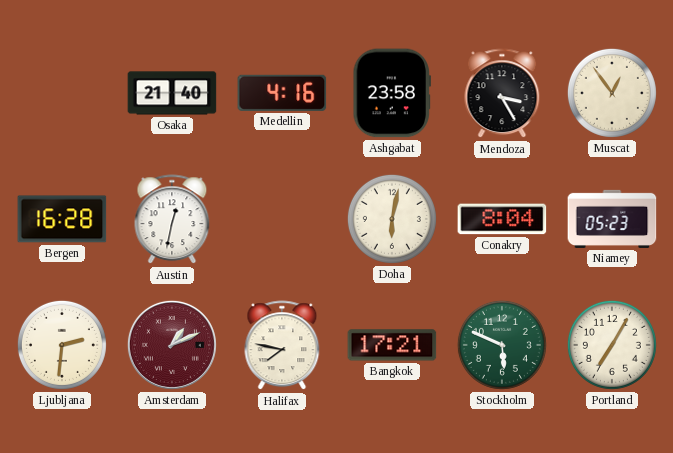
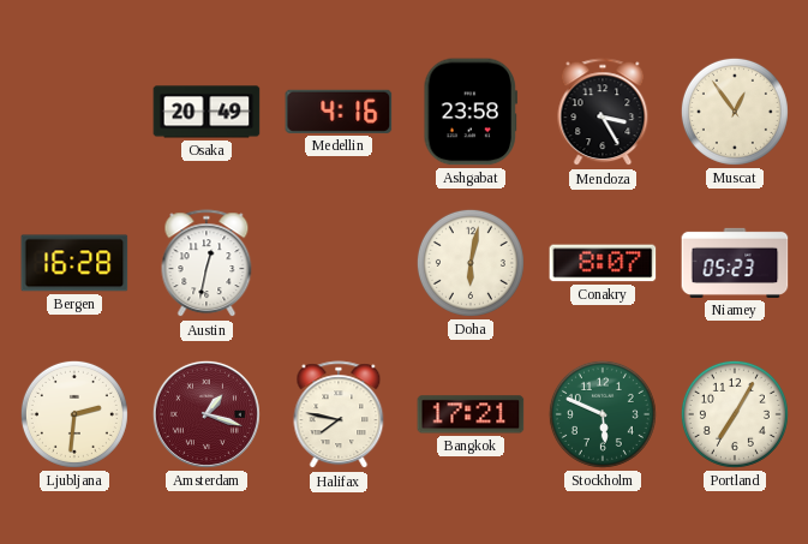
Osaka: 21:40 -> 20:49
Conakry: 8:04 -> 8:07
Amsterdam: 1:11 -> 1:18
